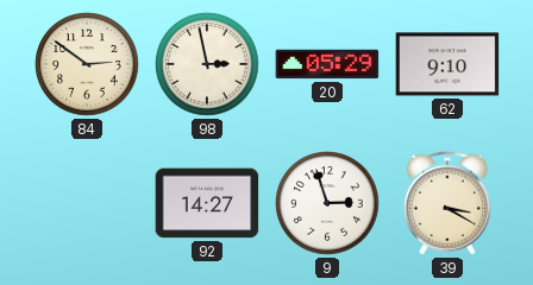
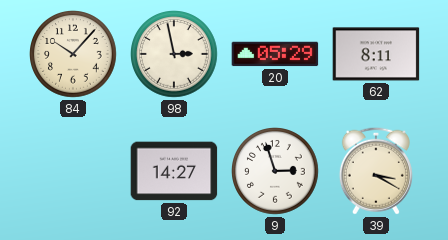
84: 2:51 -> 10:07
62: 9:10 -> 8:11
